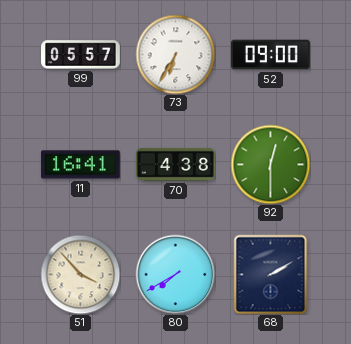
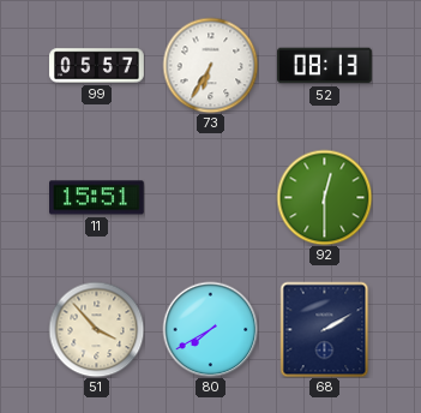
52: 09:00 -> 08:13
11: 16:41 -> 15:51
70: 4:38 -> none
